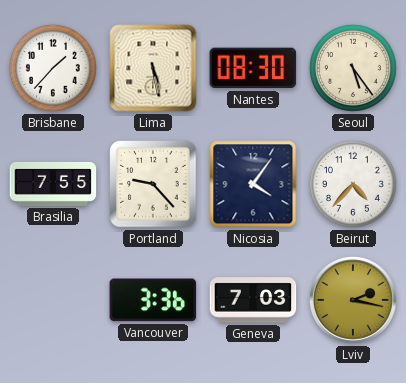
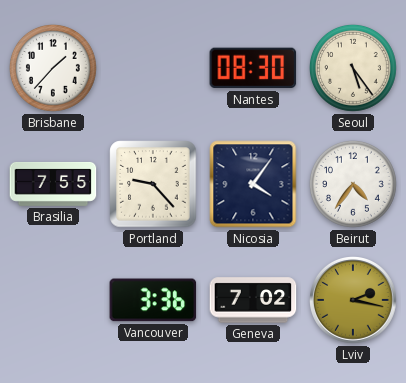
Lima: 5:28 -> none
Beirut: 4:37 -> 4:36
Geneva: 7:03 -> 7:02
